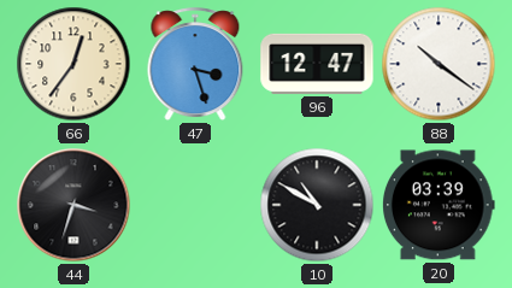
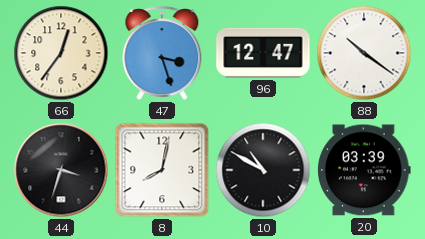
8: none -> 8:02
